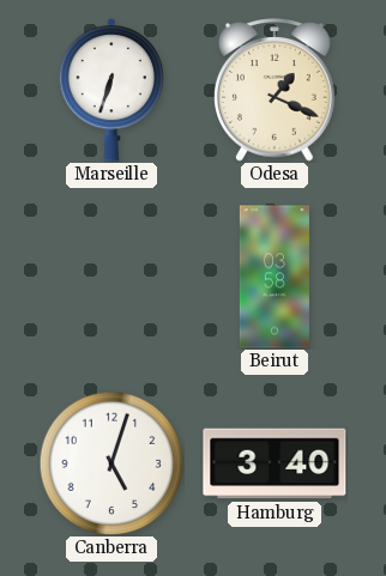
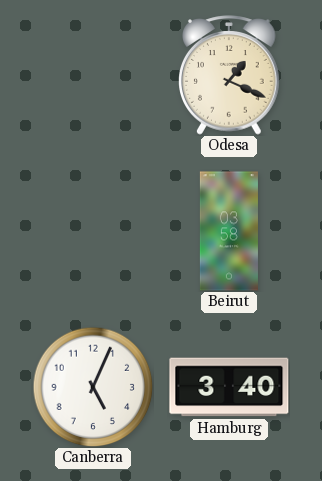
Marseille: 6:33 -> none
Canberra: 5:03 -> 5:04
